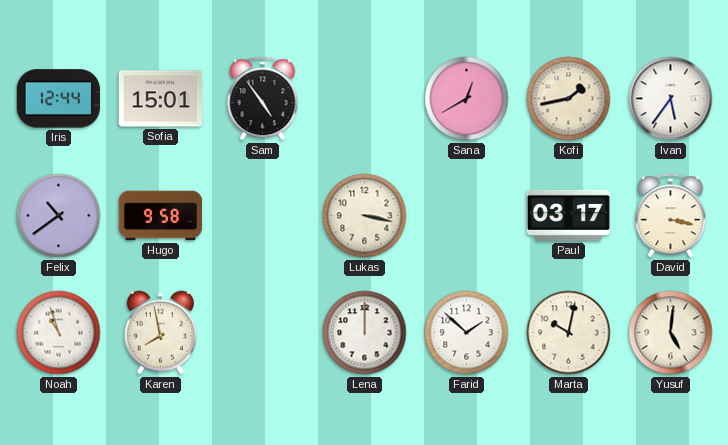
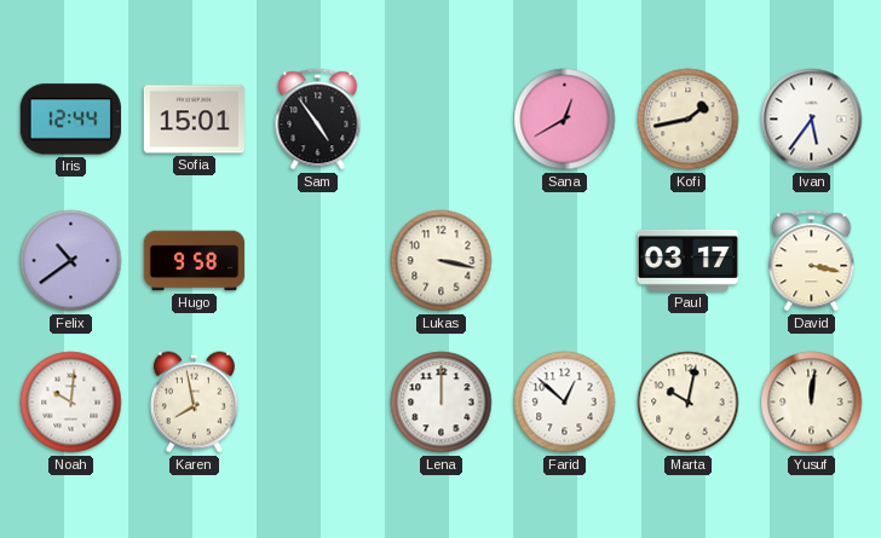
Noah: 10:57 -> 10:01
Farid: 1:52 -> 12:52
Yusuf: 5:01 -> 12:01
